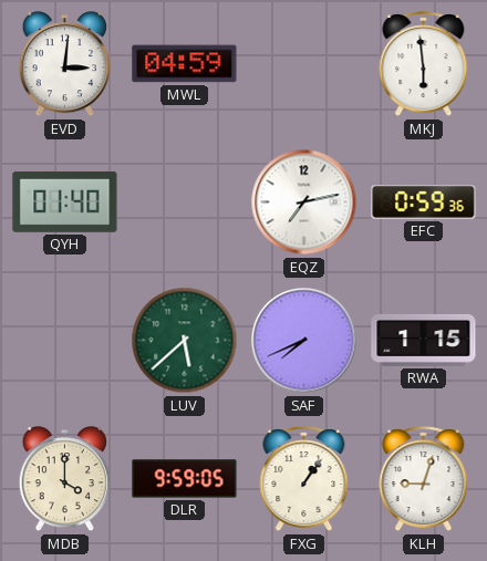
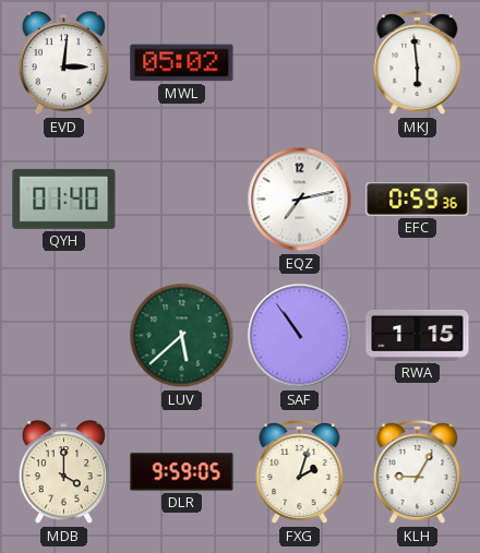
MWL: 04:59 -> 05:02
SAF: 7:41 -> 10:54
FXG: 1:06 -> 2:03
KLH: 9:03 -> 9:05
